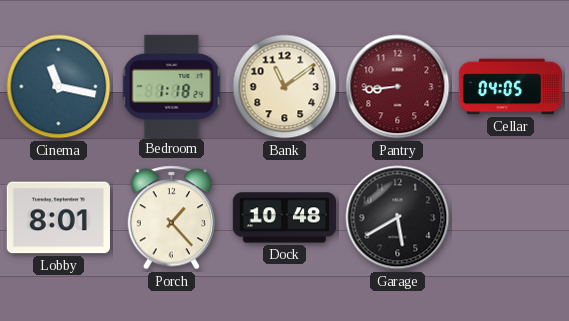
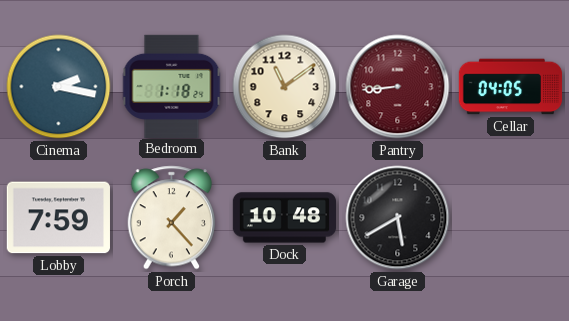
Cinema: 11:17 -> 2:17
Lobby: 8:01 -> 7:59
